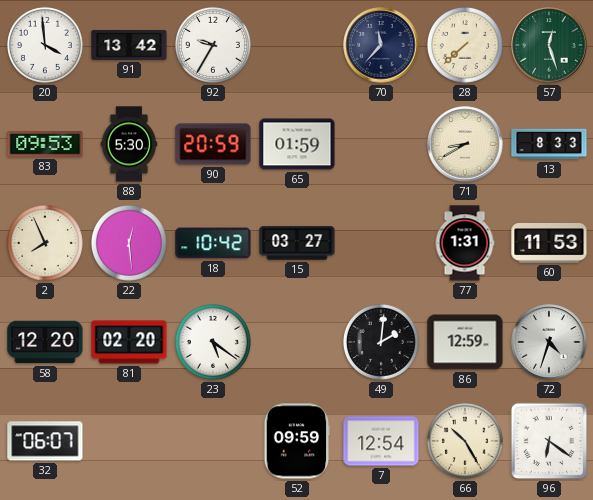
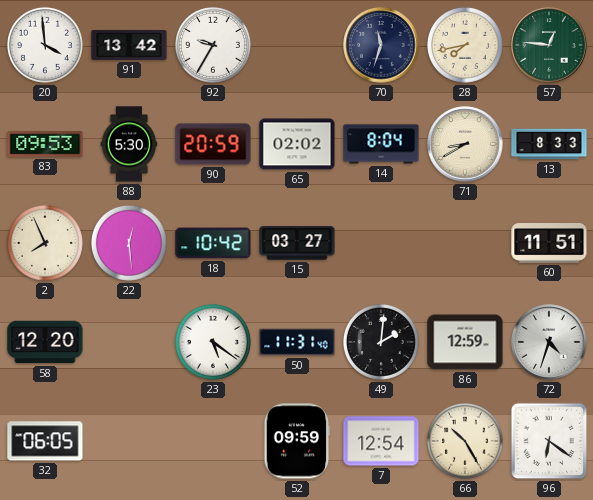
70: 11:37 -> 11:33
28: 7:38 -> 7:43
57: 12:27 -> 12:46
65: 01:59 -> 02:02
14: none -> 8:04
77: 1:31 -> none
60: 11:53 -> 11:51
81: 02:20 -> none
50: none -> 11:31
32: 06:07 -> 06:05
